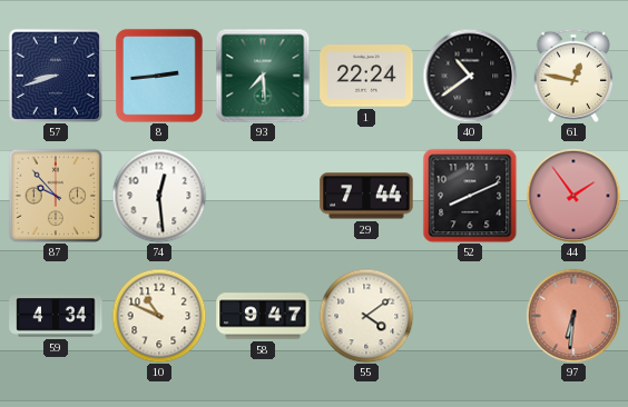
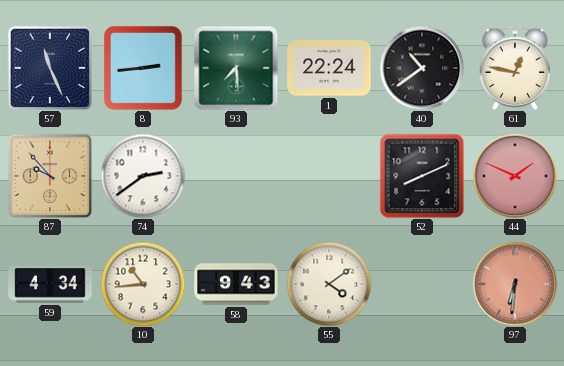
57: 8:42 -> 11:26
74: 12:29 -> 2:39
29: 7:44 -> none
44: 1:54 -> 1:49
10: 10:49 -> 10:44
58: 9:47 -> 9:43
